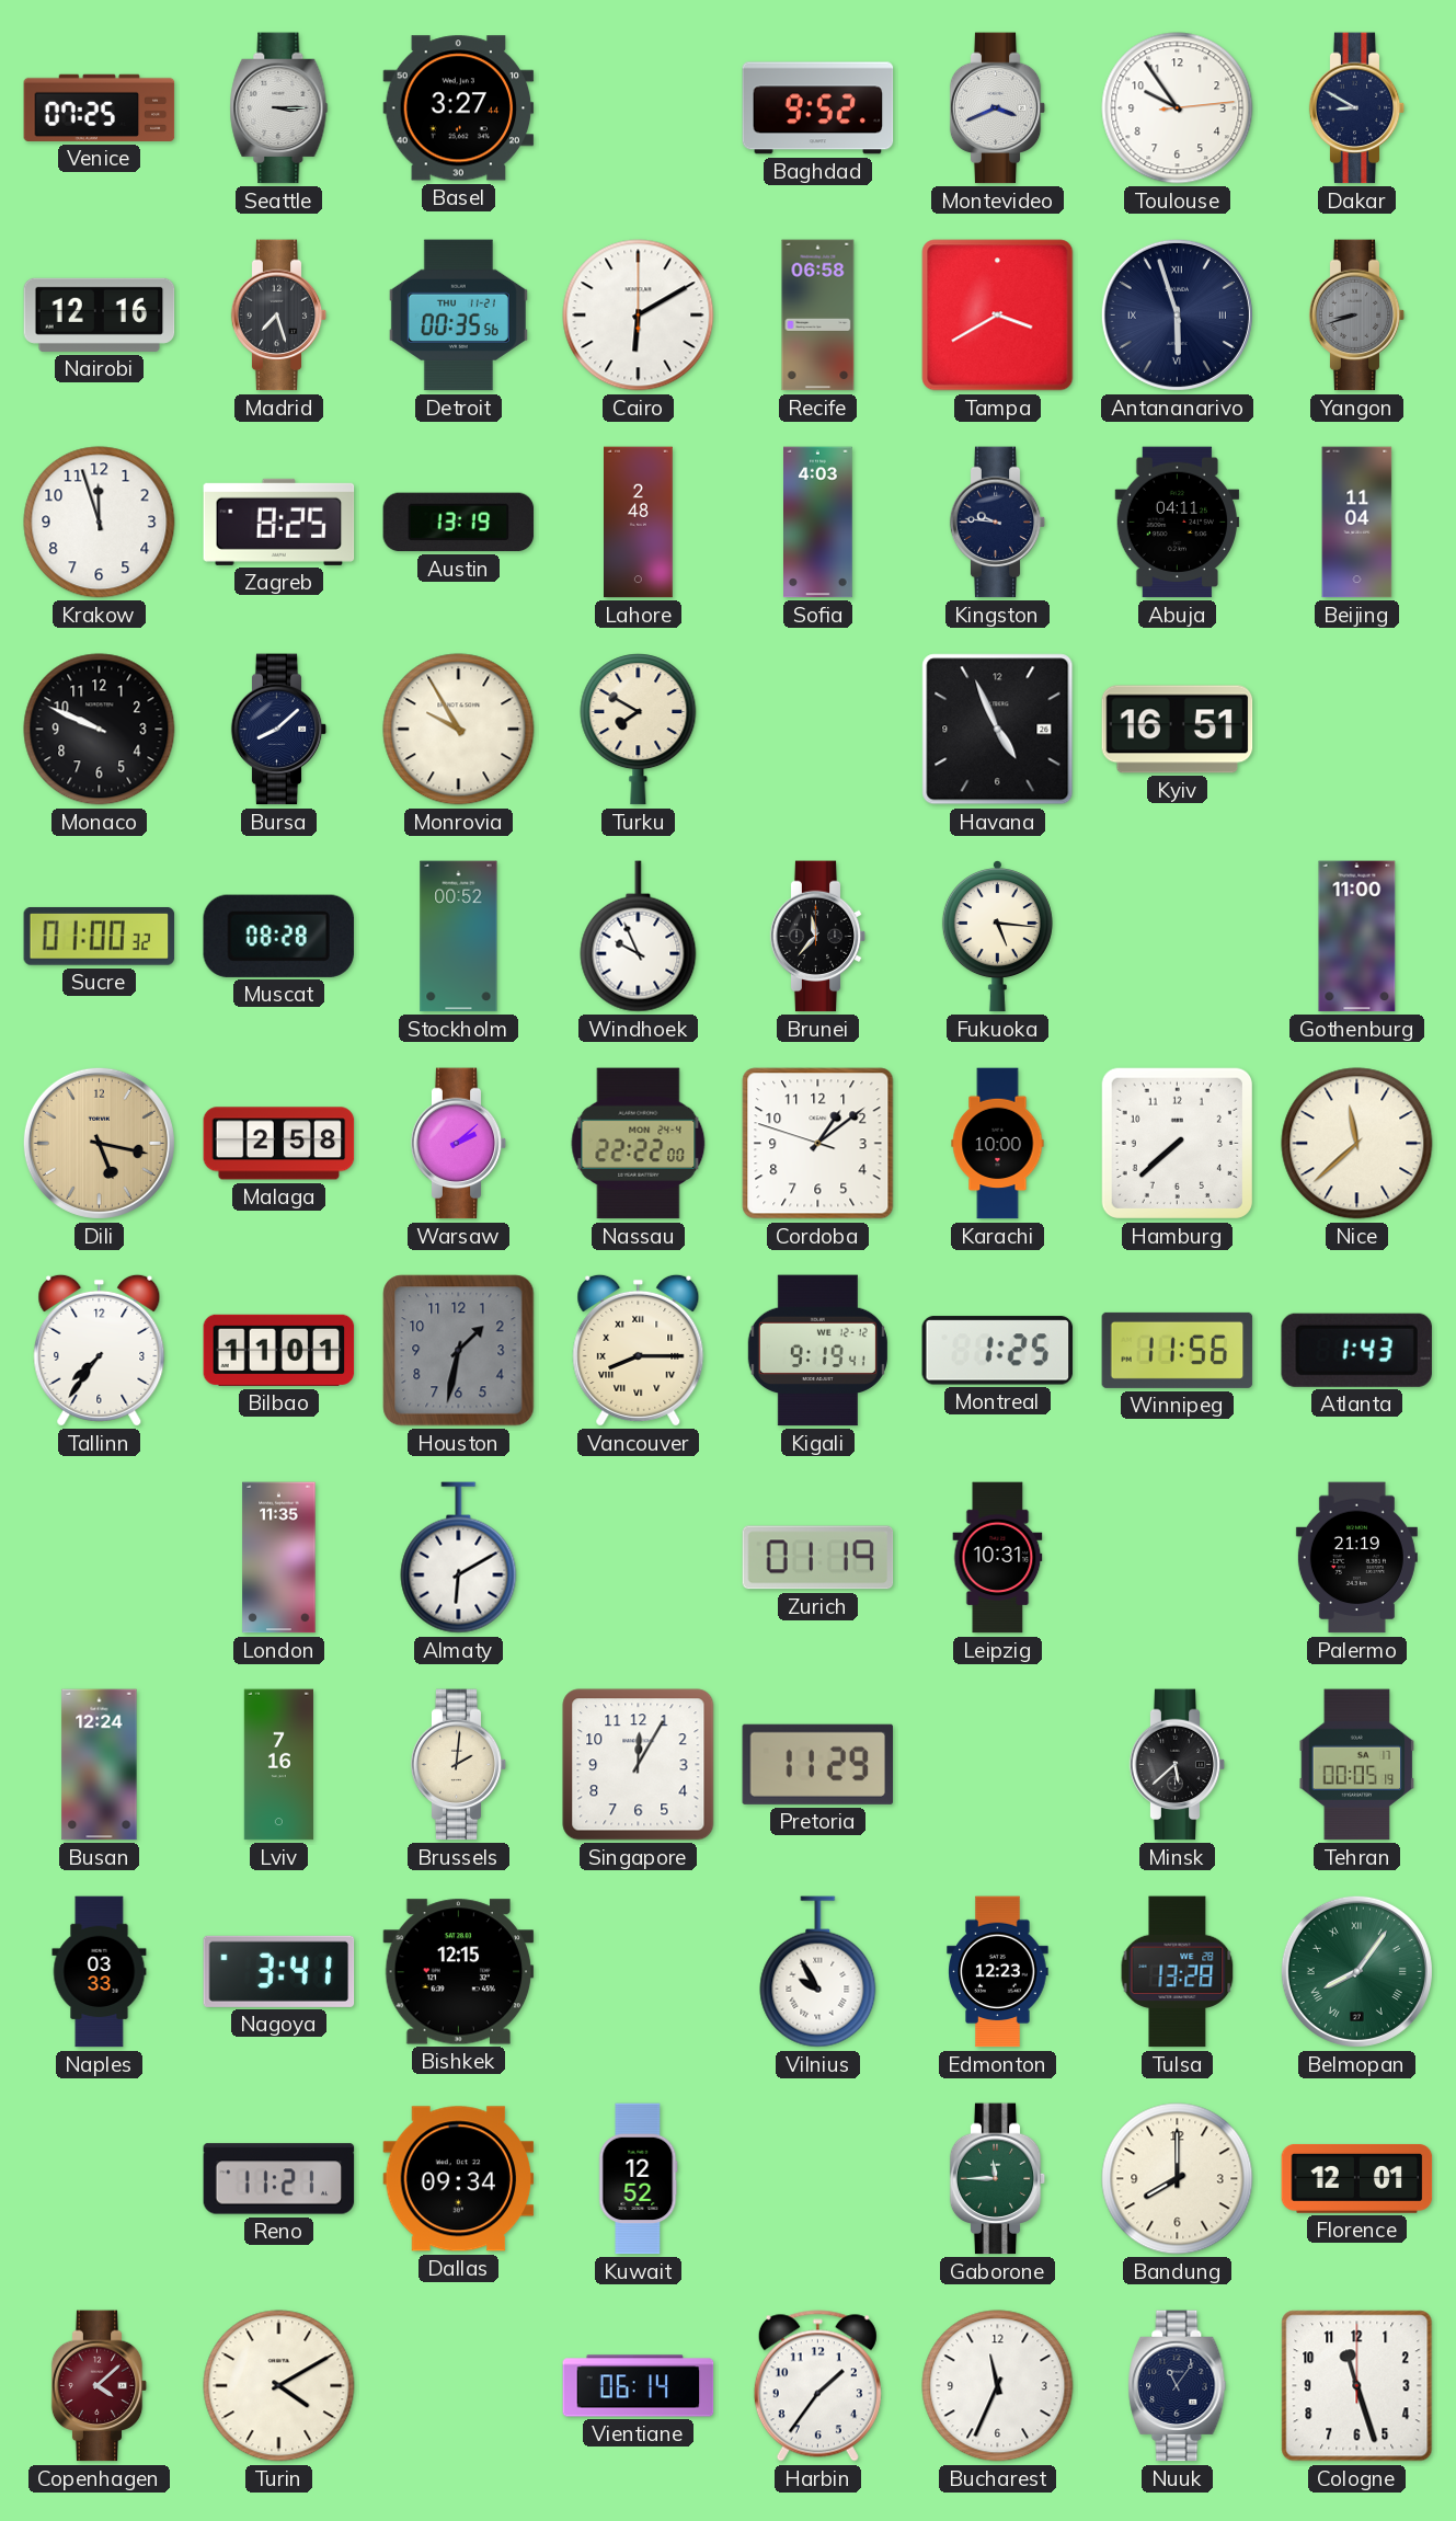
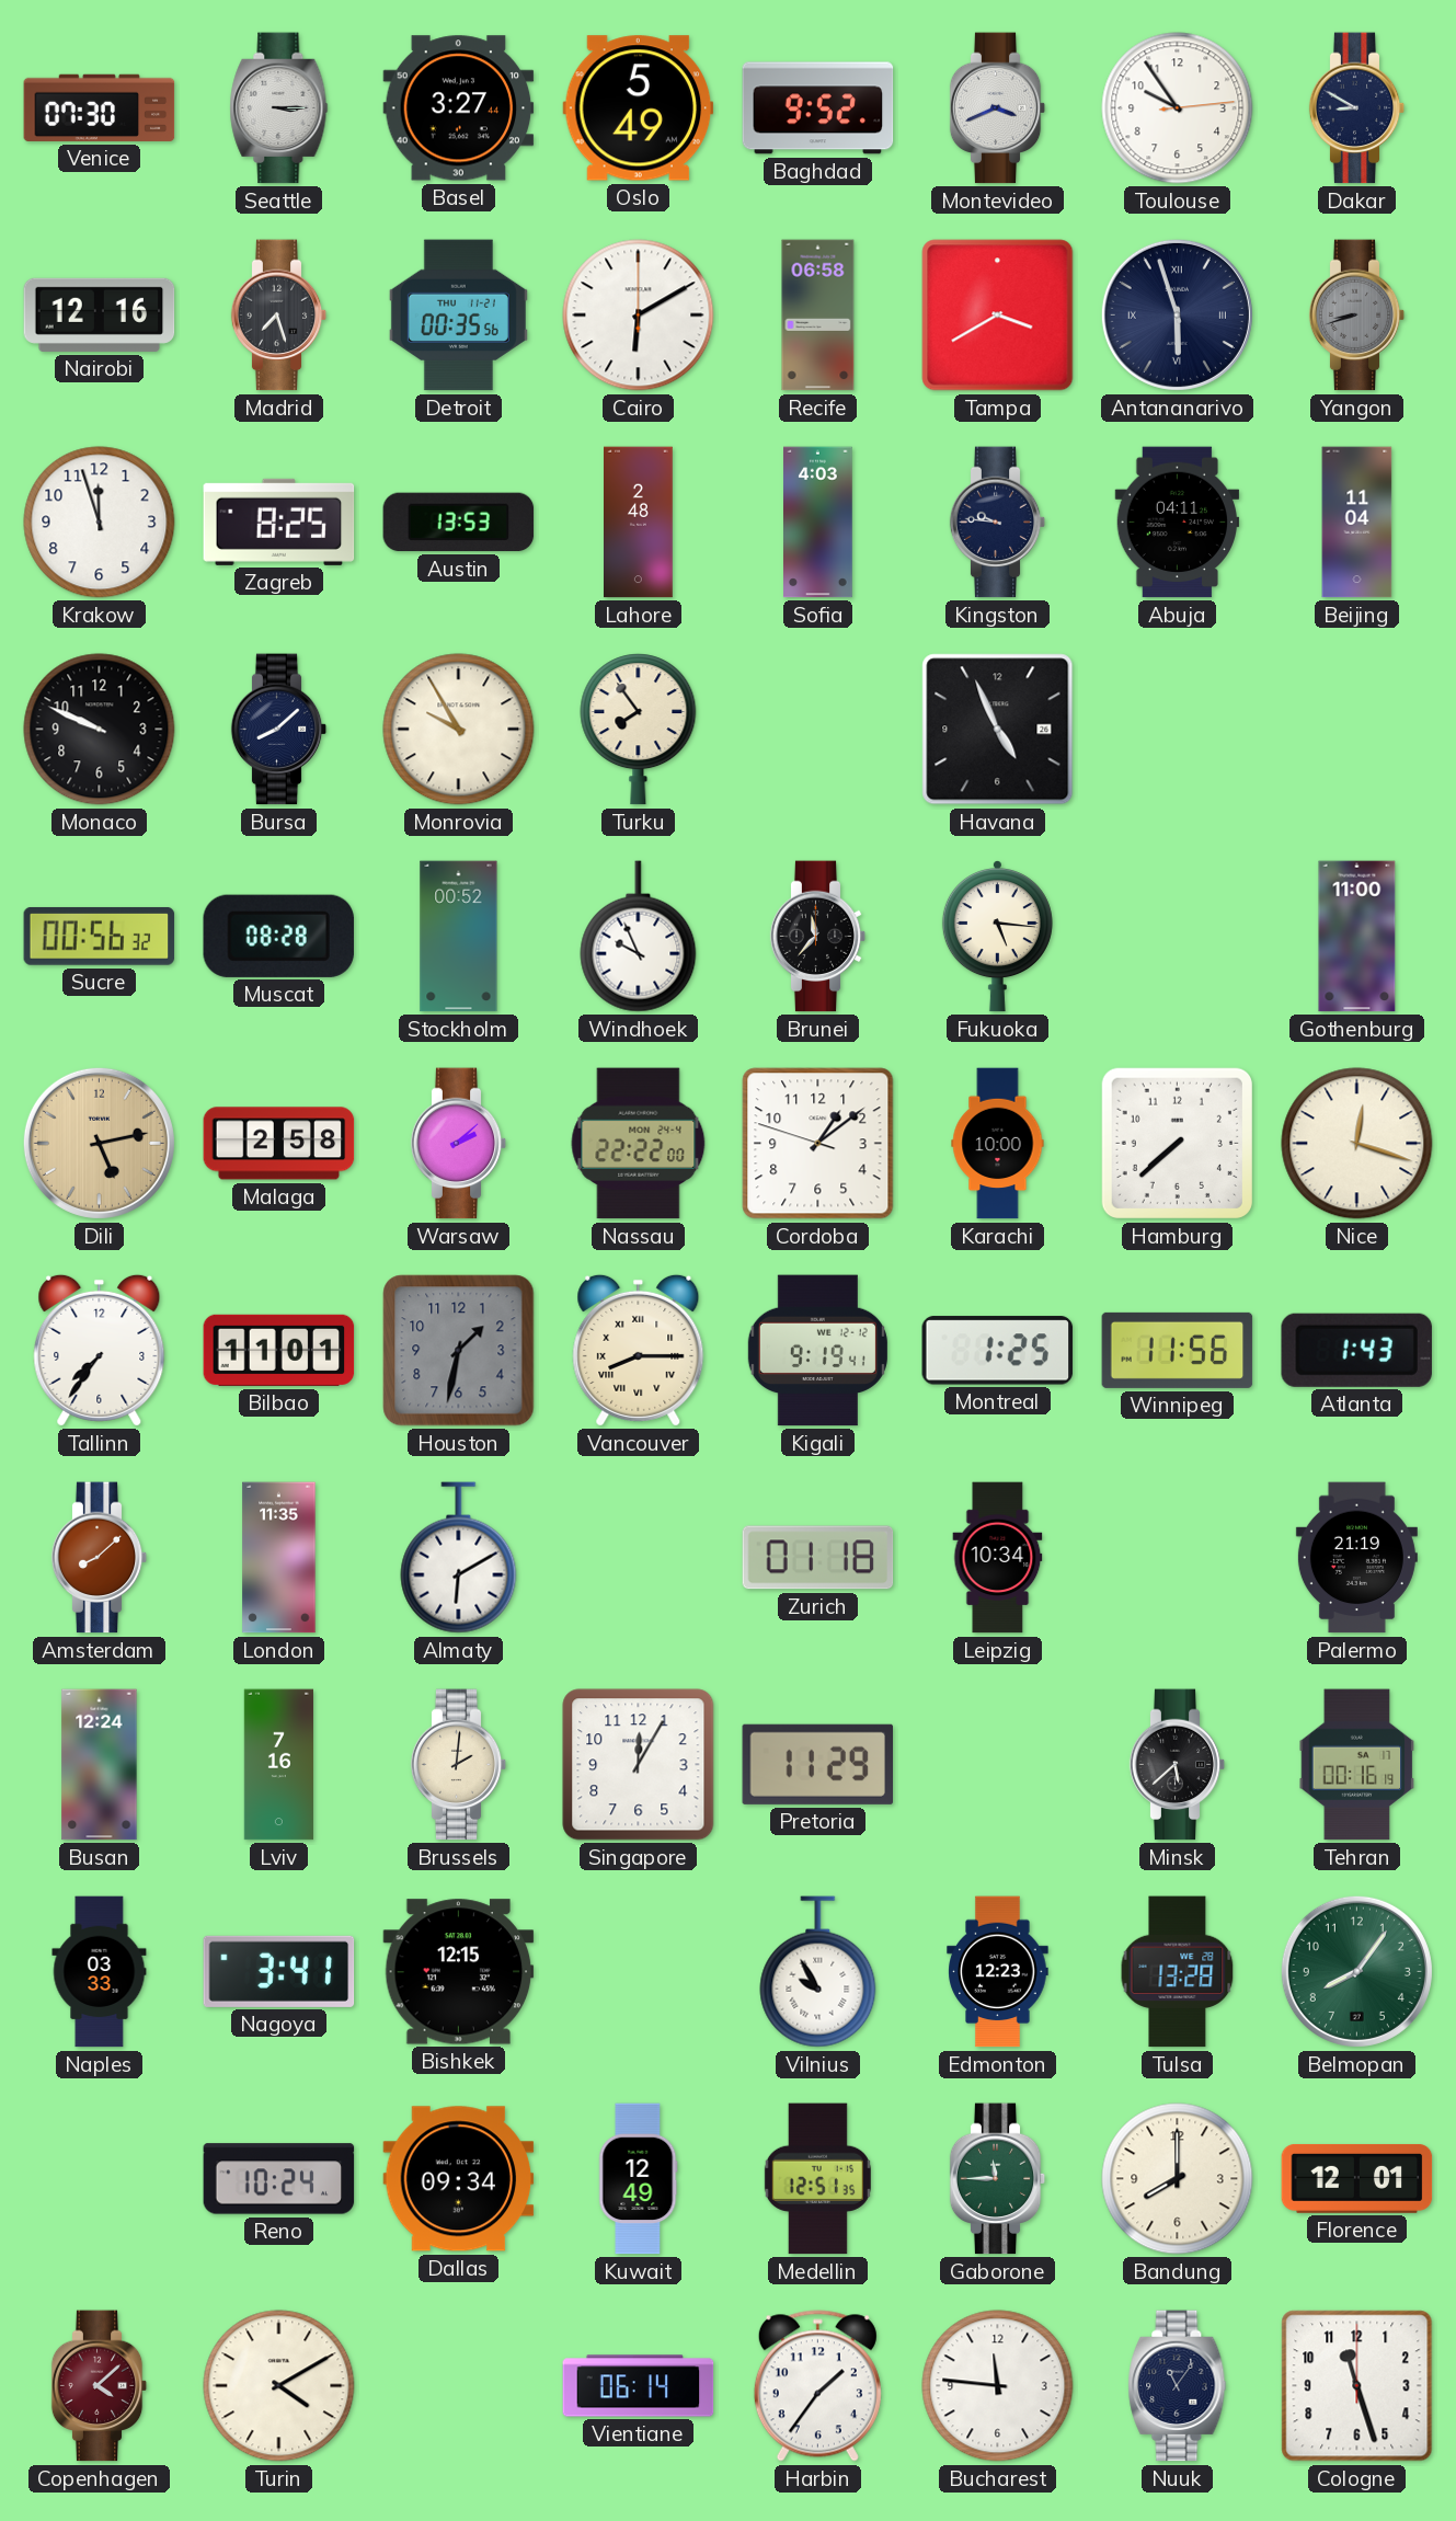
Venice: 07:25 -> 07:30
Oslo: none -> 5:49
Austin: 13:19 -> 13:53
Turku: 7:50 -> 7:54
Kyiv: 16:51 -> none
Sucre: 01:00 -> 00:56
Dili: 5:17 -> 5:13
Nice: 11:38 -> 12:18
Amsterdam: none -> 8:08
Zurich: 01:19 -> 01:18
Leipzig: 10:31 -> 10:34
Tehran: 00:05 -> 00:16
Belmopan numerals: Roman -> Arabic
Reno: 11:21 -> 10:24
Kuwait: 12:52 -> 12:49
Medellin: none -> 12:51
Bucharest: 11:34 -> 11:46
